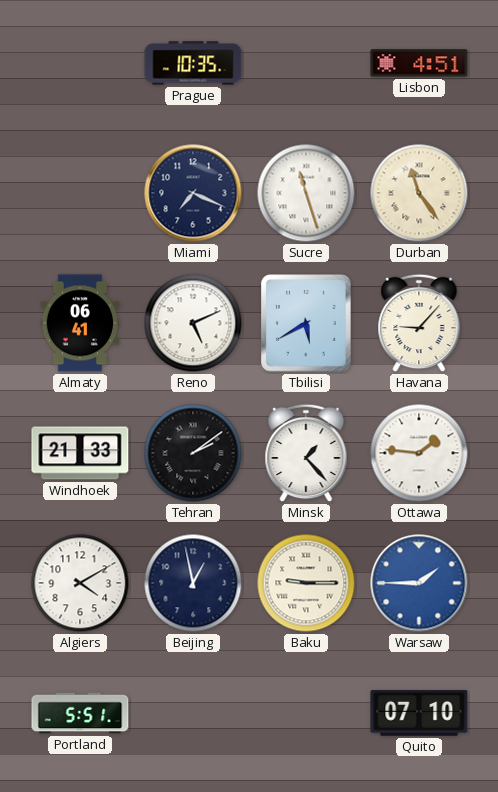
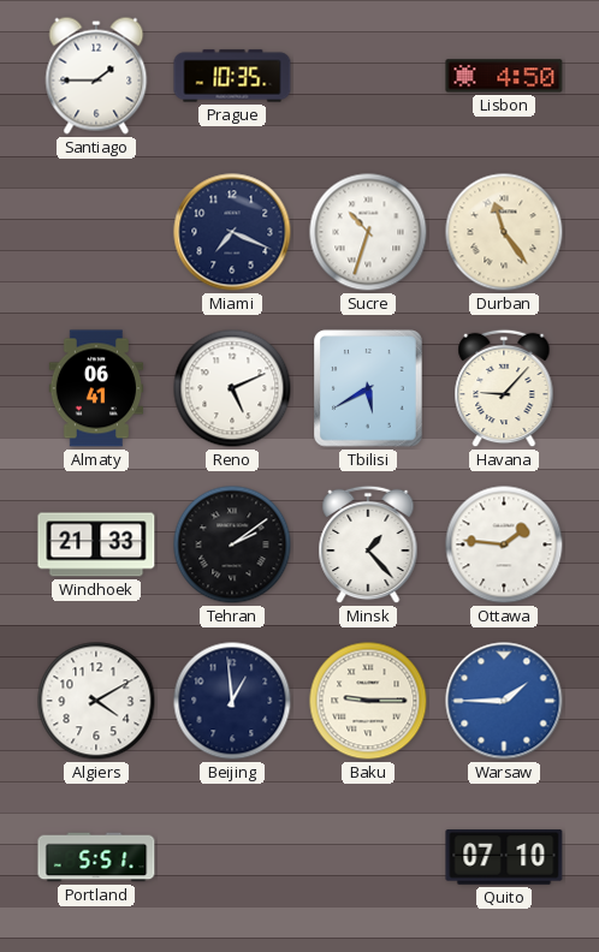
Santiago: none -> 1:45
Lisbon: 4:51 -> 4:50
Sucre: 11:27 -> 10:33
Beijing: 12:58 -> 12:59
